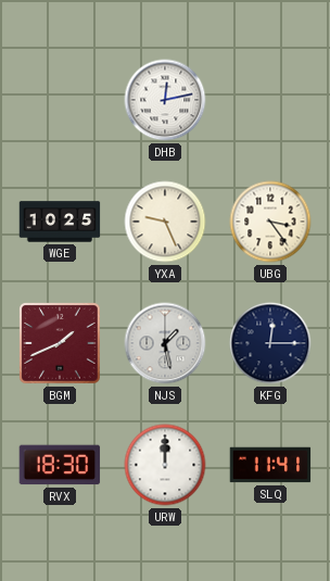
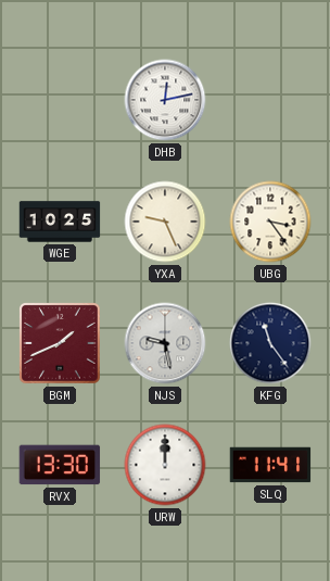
NJS: 1:28 -> 9:28
KFG: 12:15 -> 11:24
RVX: 18:30 -> 13:30
